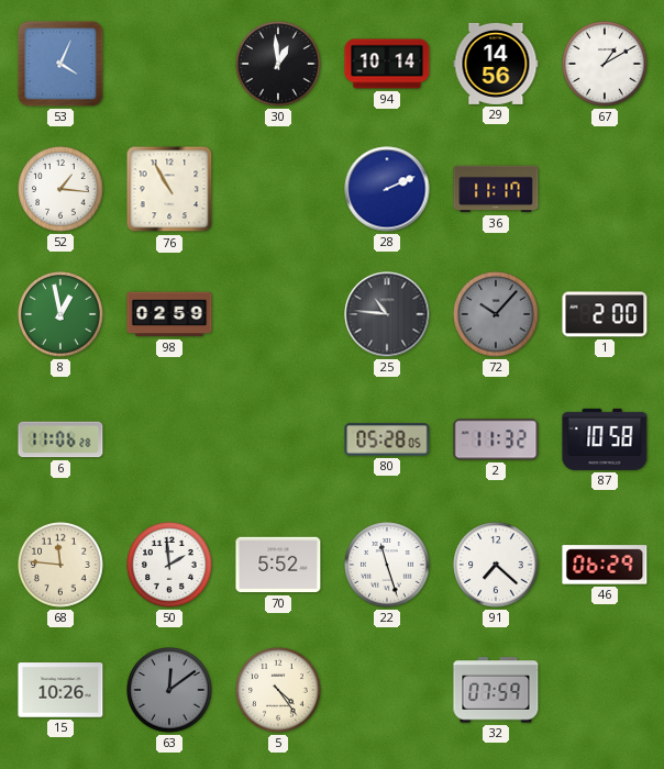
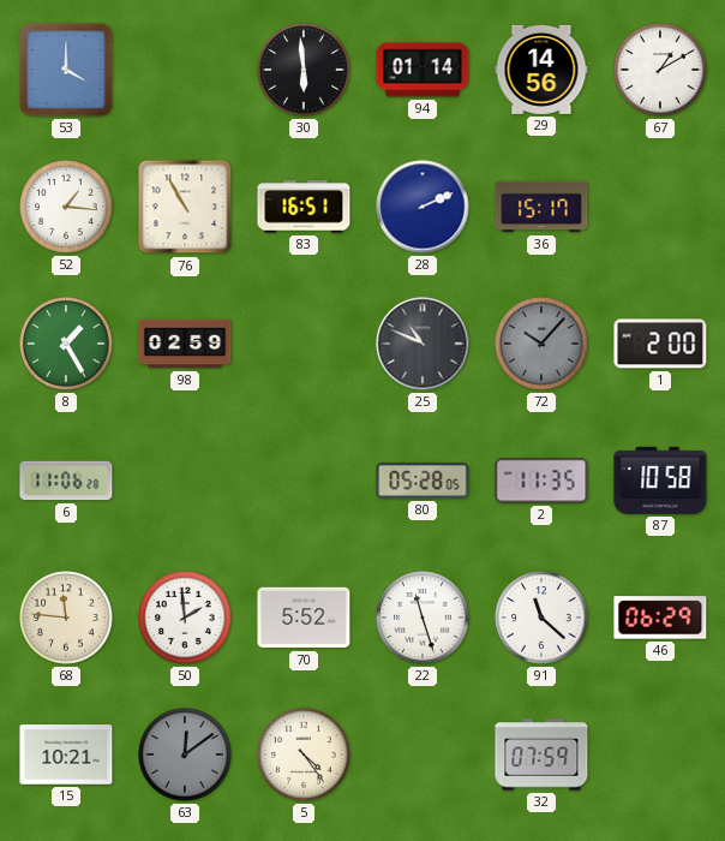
53: 4:04 -> 4:00
30: 12:59 -> 5:59
94: 10:14 -> 01:14
83: none -> 16:51
36: 11:17 -> 15:17
8: 12:58 -> 1:25
25: 10:46 -> 10:49
2: 11:32 -> 11:35
91: 7:22 -> 11:22
15: 10:26 -> 10:21
